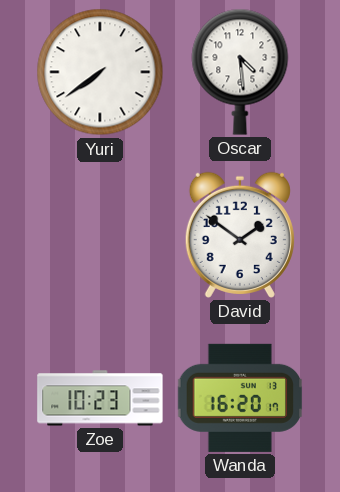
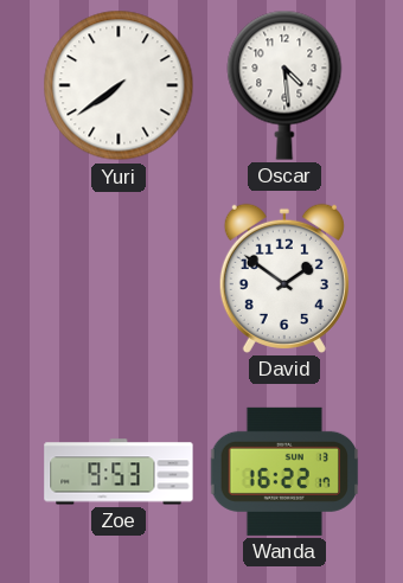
Zoe: 10:23 -> 9:53
Wanda: 16:20 -> 16:22
